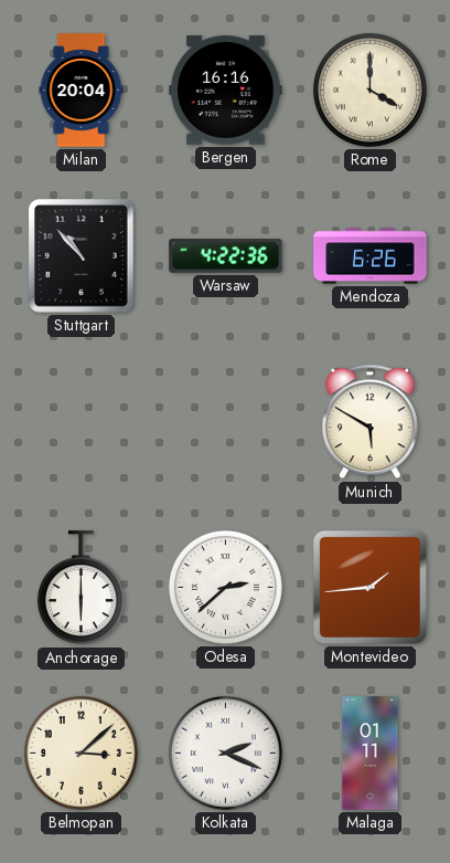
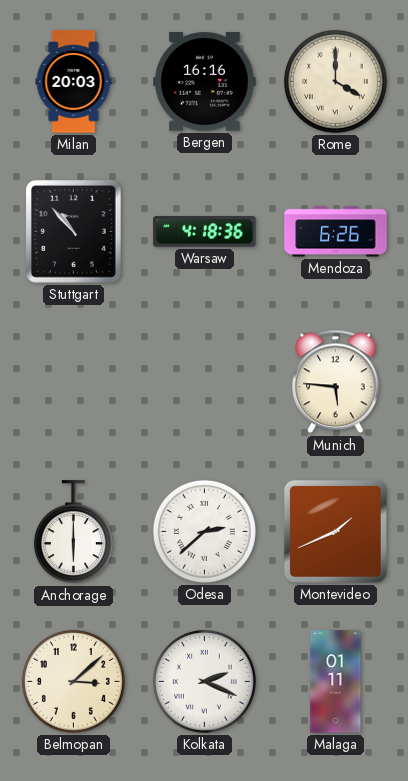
Milan: 20:04 -> 20:03
Warsaw: 4:22 -> 4:18
Munich: 5:50 -> 5:46
Montevideo: 1:44 -> 1:41
